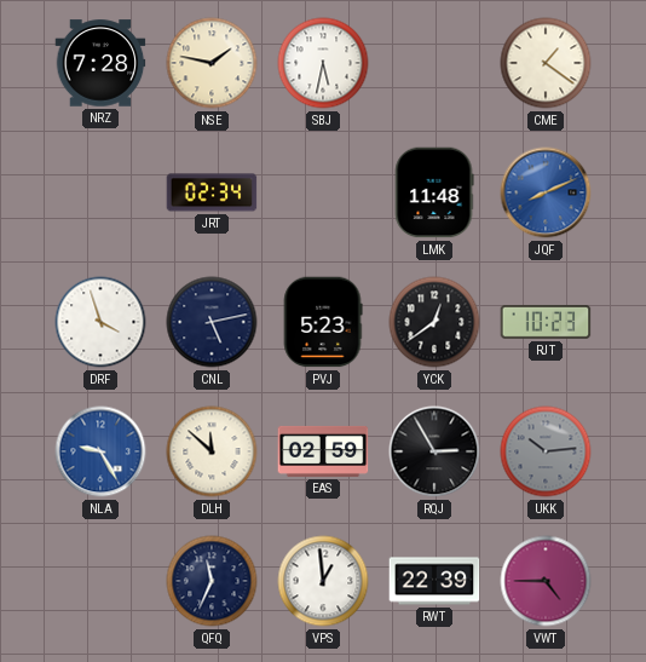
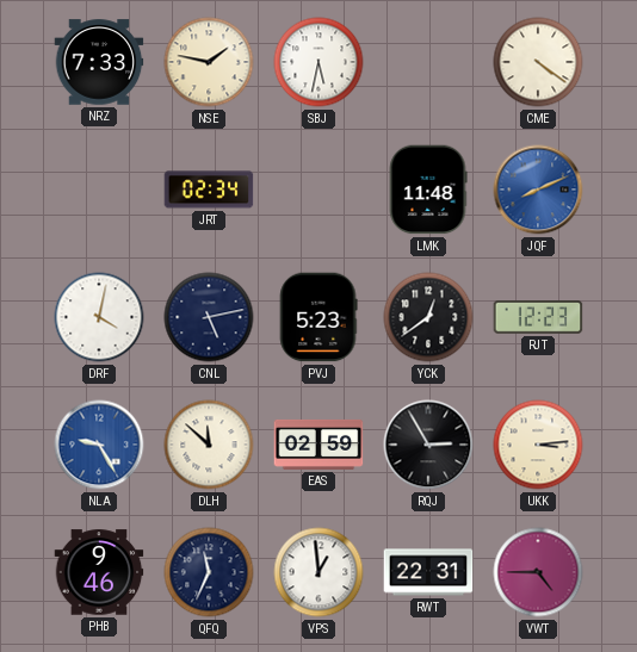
NRZ: 7:28 -> 7:33
CME: 1:21 -> 4:21
DRF: 3:57 -> 4:02
RJT: 10:23 -> 12:23
UKK: 10:14 -> 3:14
UKK dial: grey -> cream
PHB: none -> 9:46
RWT: 22:39 -> 22:31
